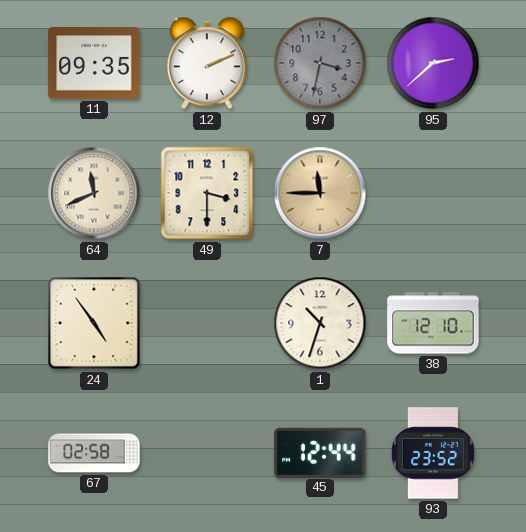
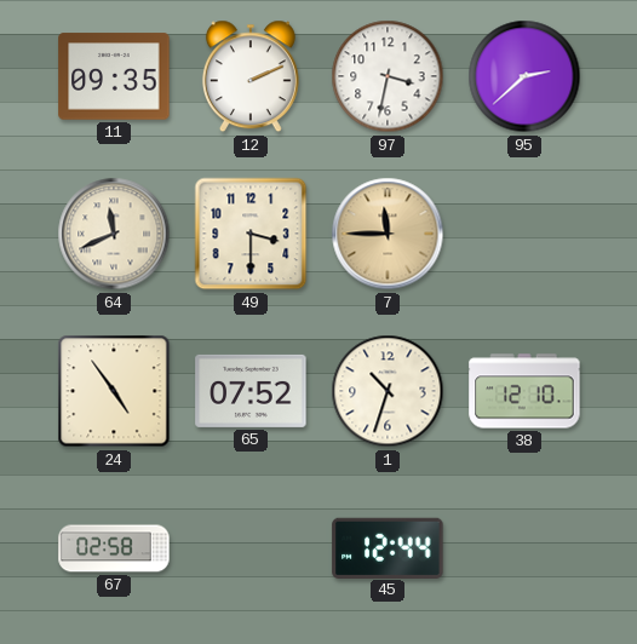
97 dial: grey -> white
65: none -> 07:52
93: 23:52 -> none
